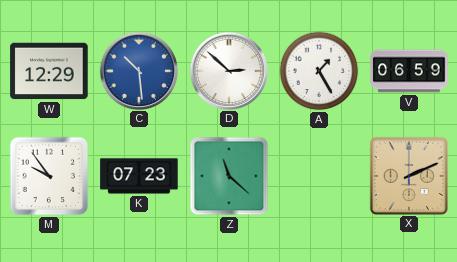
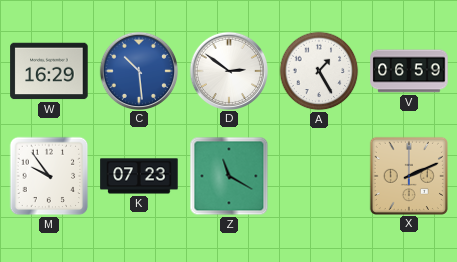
W: 12:29 -> 16:29
D: 2:52 -> 2:51
Z: 11:22 -> 11:20
